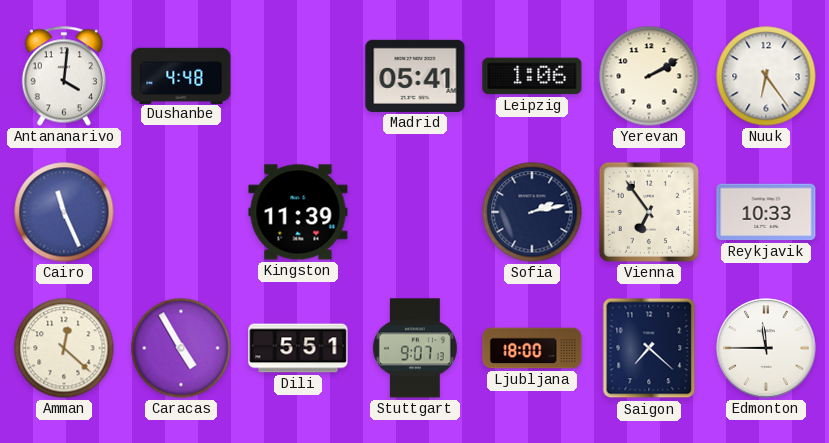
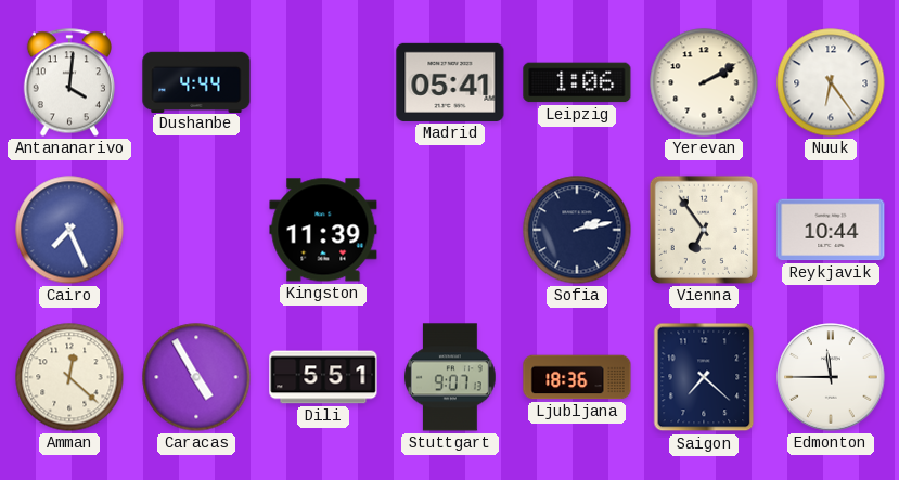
Dushanbe: 4:48 -> 4:44
Cairo: 11:26 -> 7:26
Reykjavik: 10:33 -> 10:44
Ljubljana: 18:00 -> 18:36
